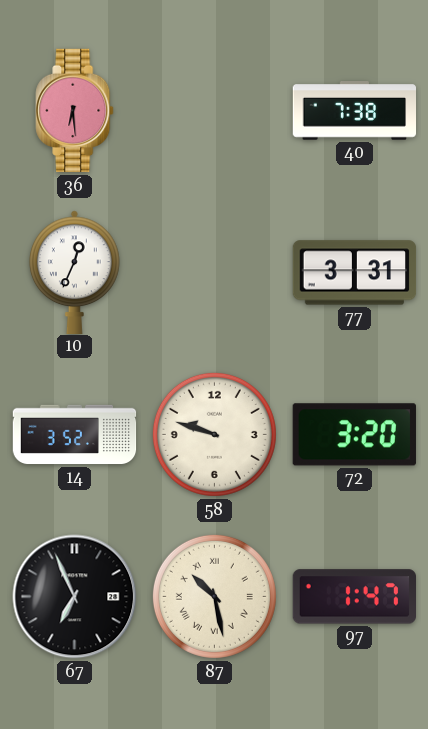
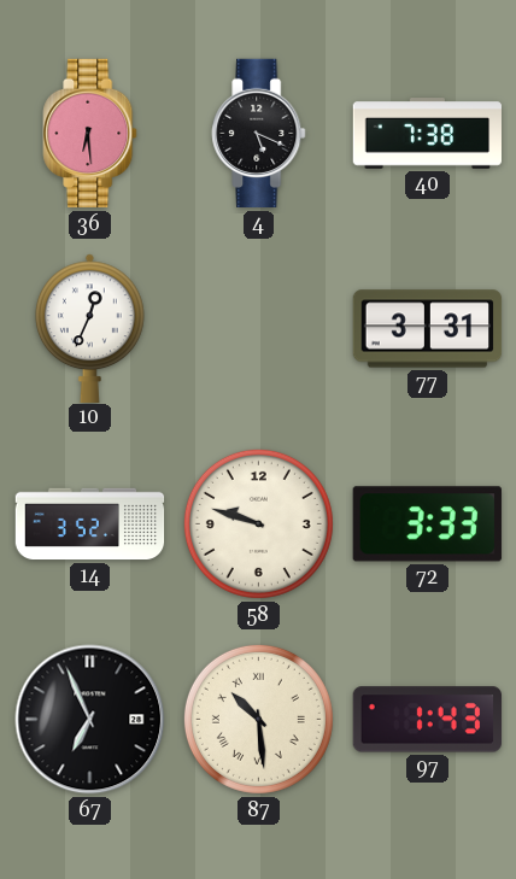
4: none -> 5:19
72: 3:20 -> 3:33
87: 10:28 -> 10:29
97: 1:47 -> 1:43
